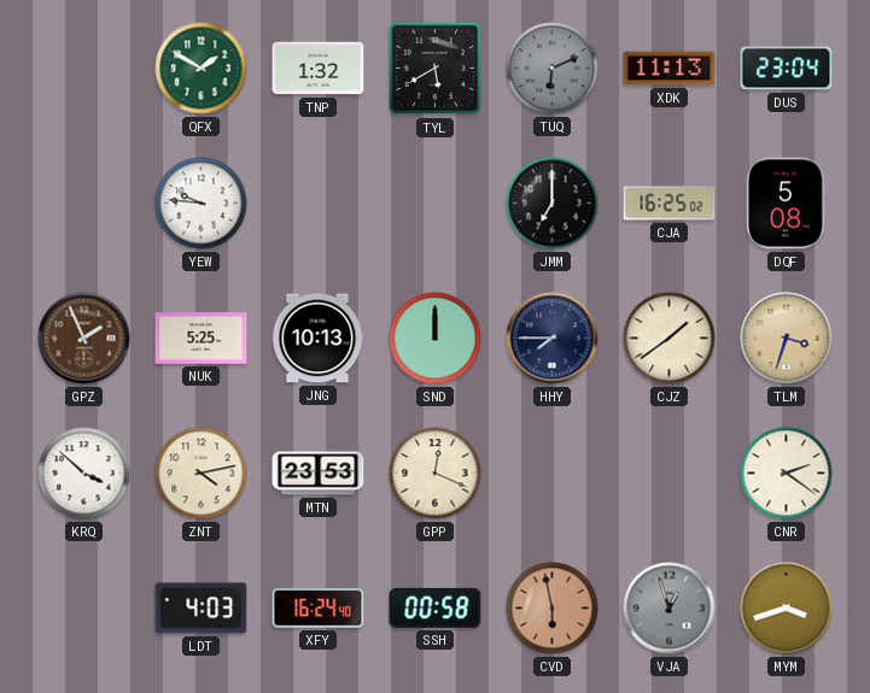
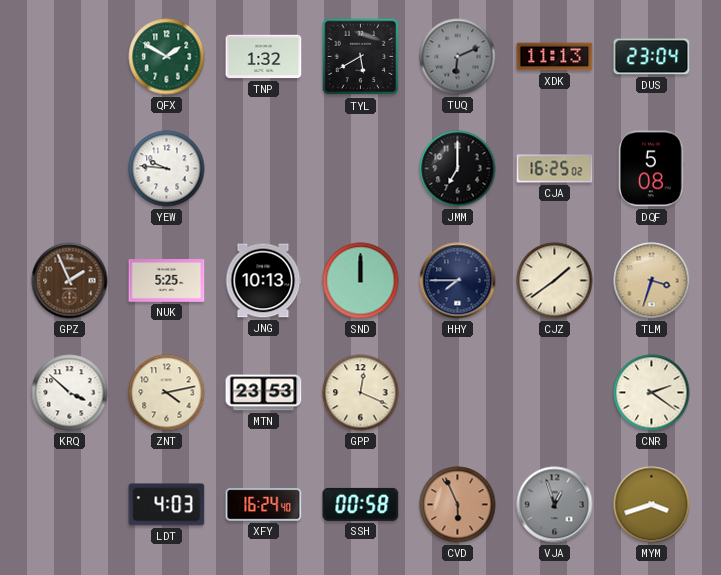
CVD: 5:58 -> 5:56
